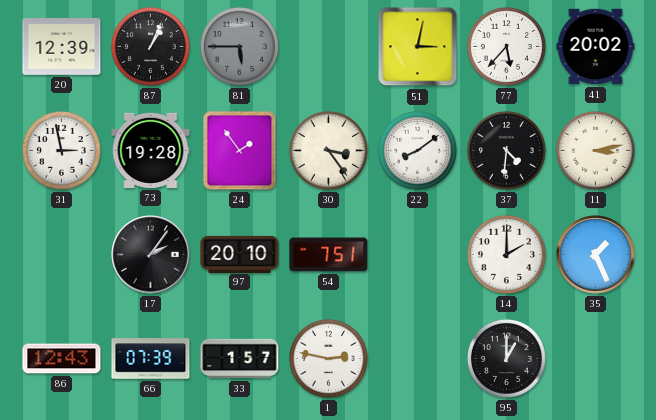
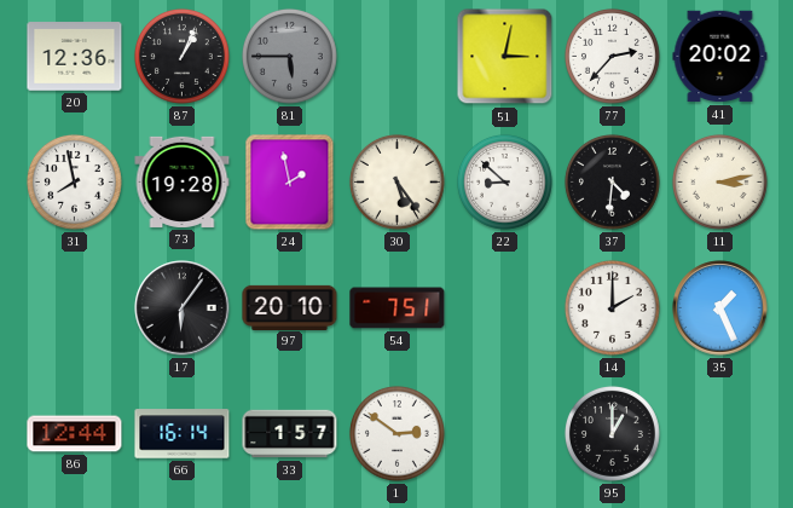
20: 12:39 -> 12:36
77: 5:37 -> 2:37
31: 2:58 -> 7:58
24: 1:54 -> 1:58
30: 3:24 -> 5:24
22: 8:09 -> 8:52
17: 2:06 -> 6:06
86: 12:43 -> 12:44
66: 07:39 -> 16:14
1: 2:47 -> 2:51
